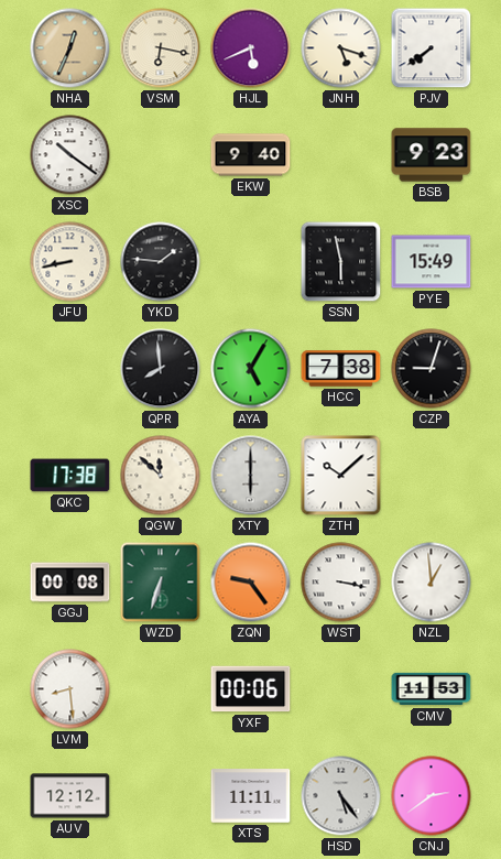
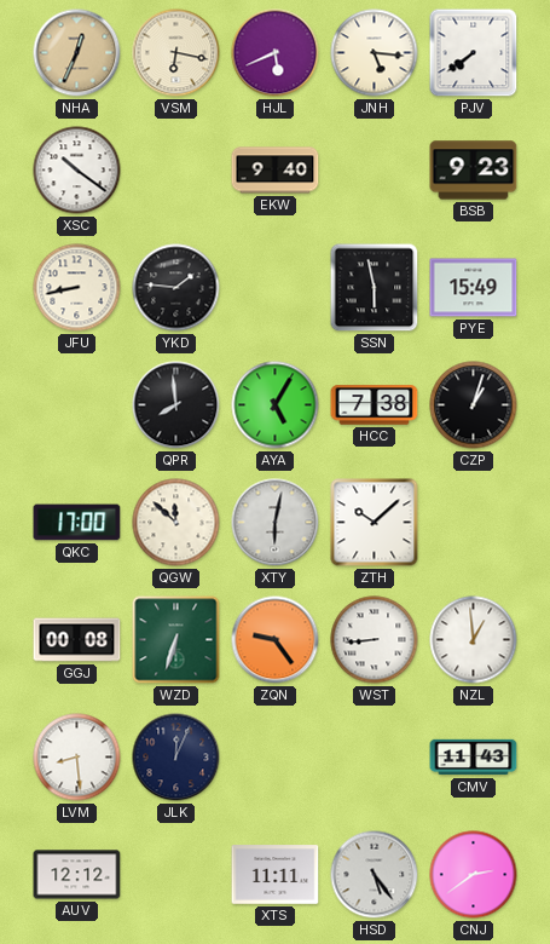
JNH: 5:18 -> 5:16
CZP: 9:03 -> 1:03
QKC: 17:38 -> 17:00
XTY: 6:00 -> 6:02
WST: 3:17 -> 8:44
JLK: none -> 12:04
YXF: 00:06 -> none
CMV: 11:53 -> 11:43
